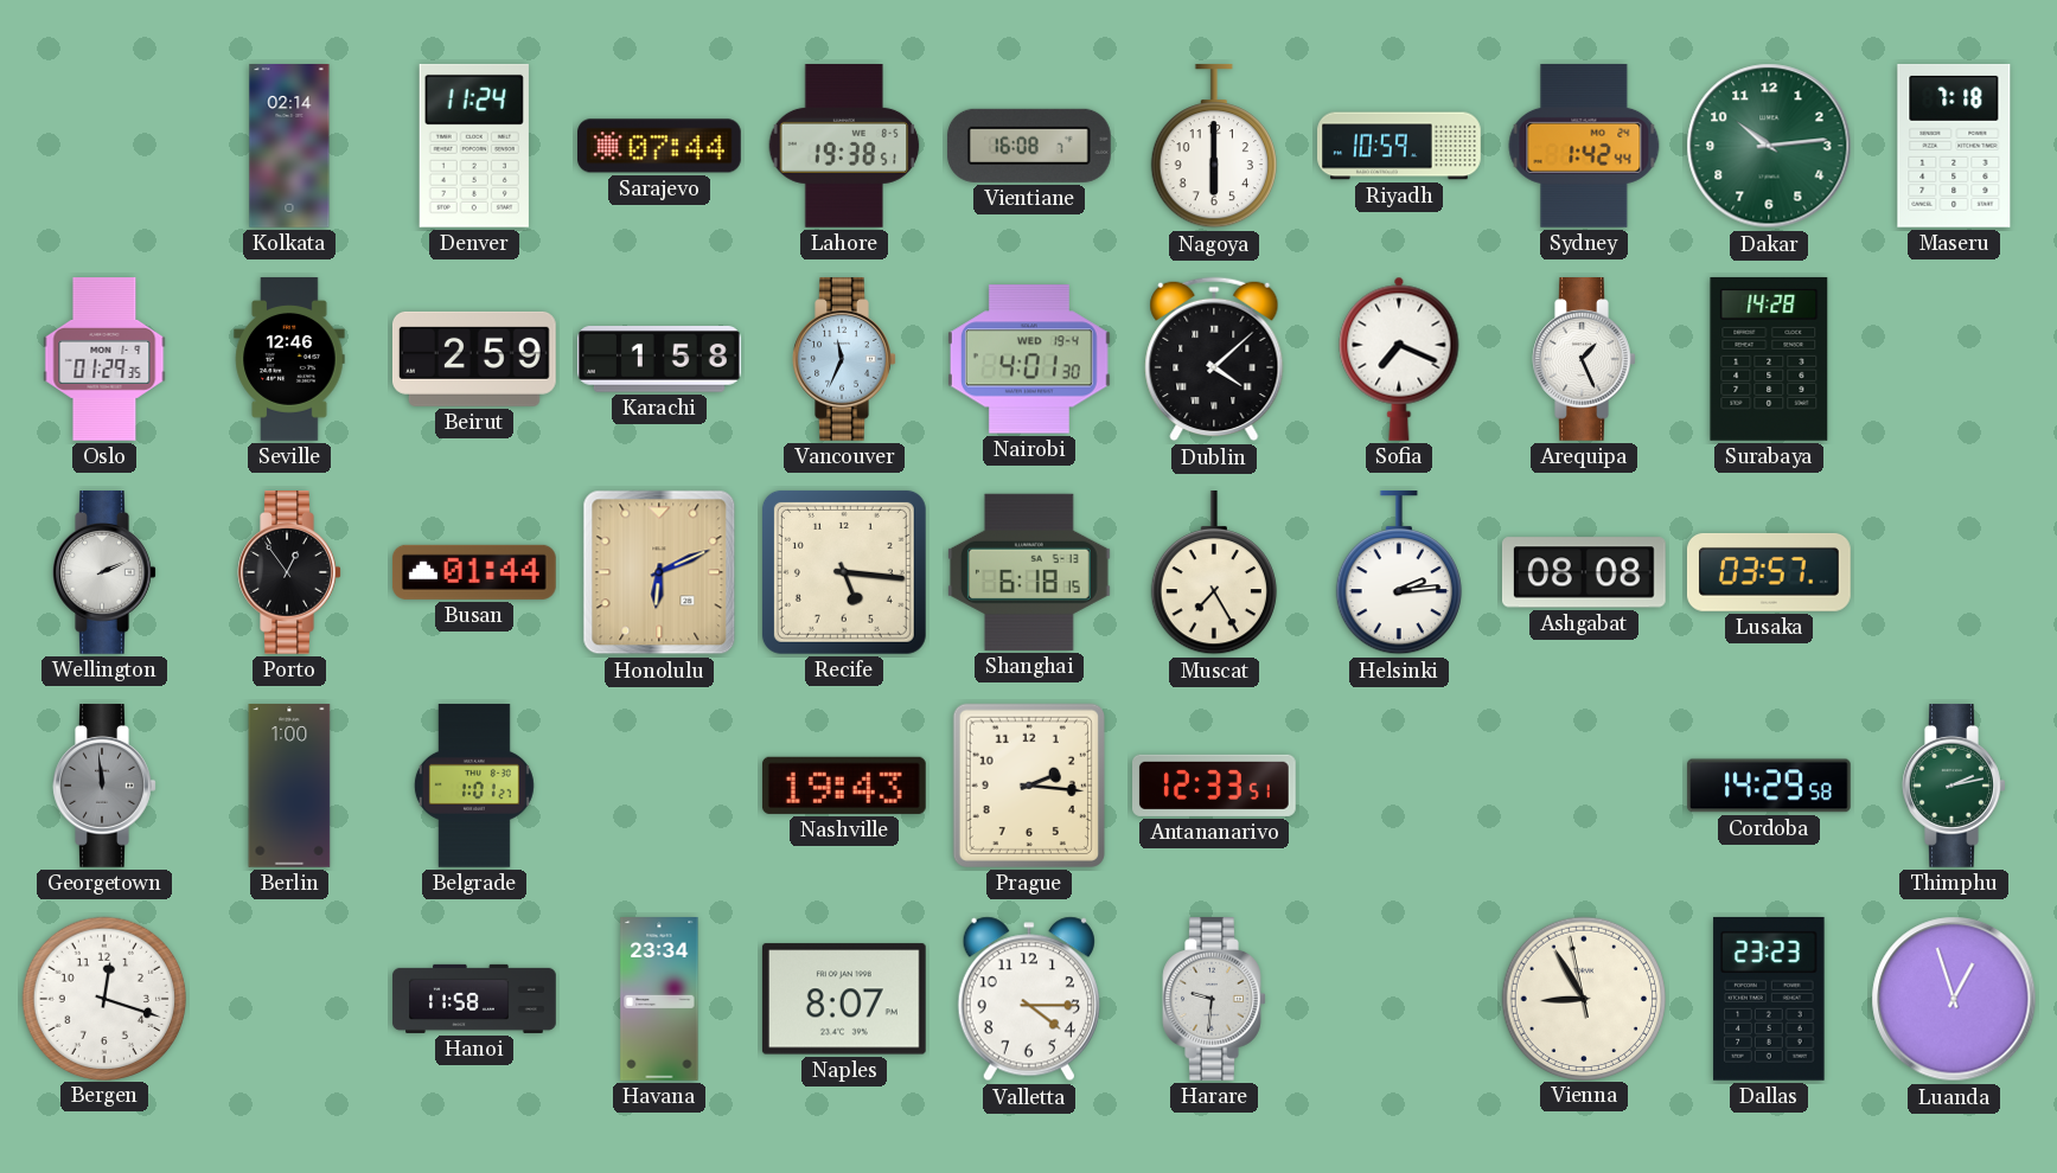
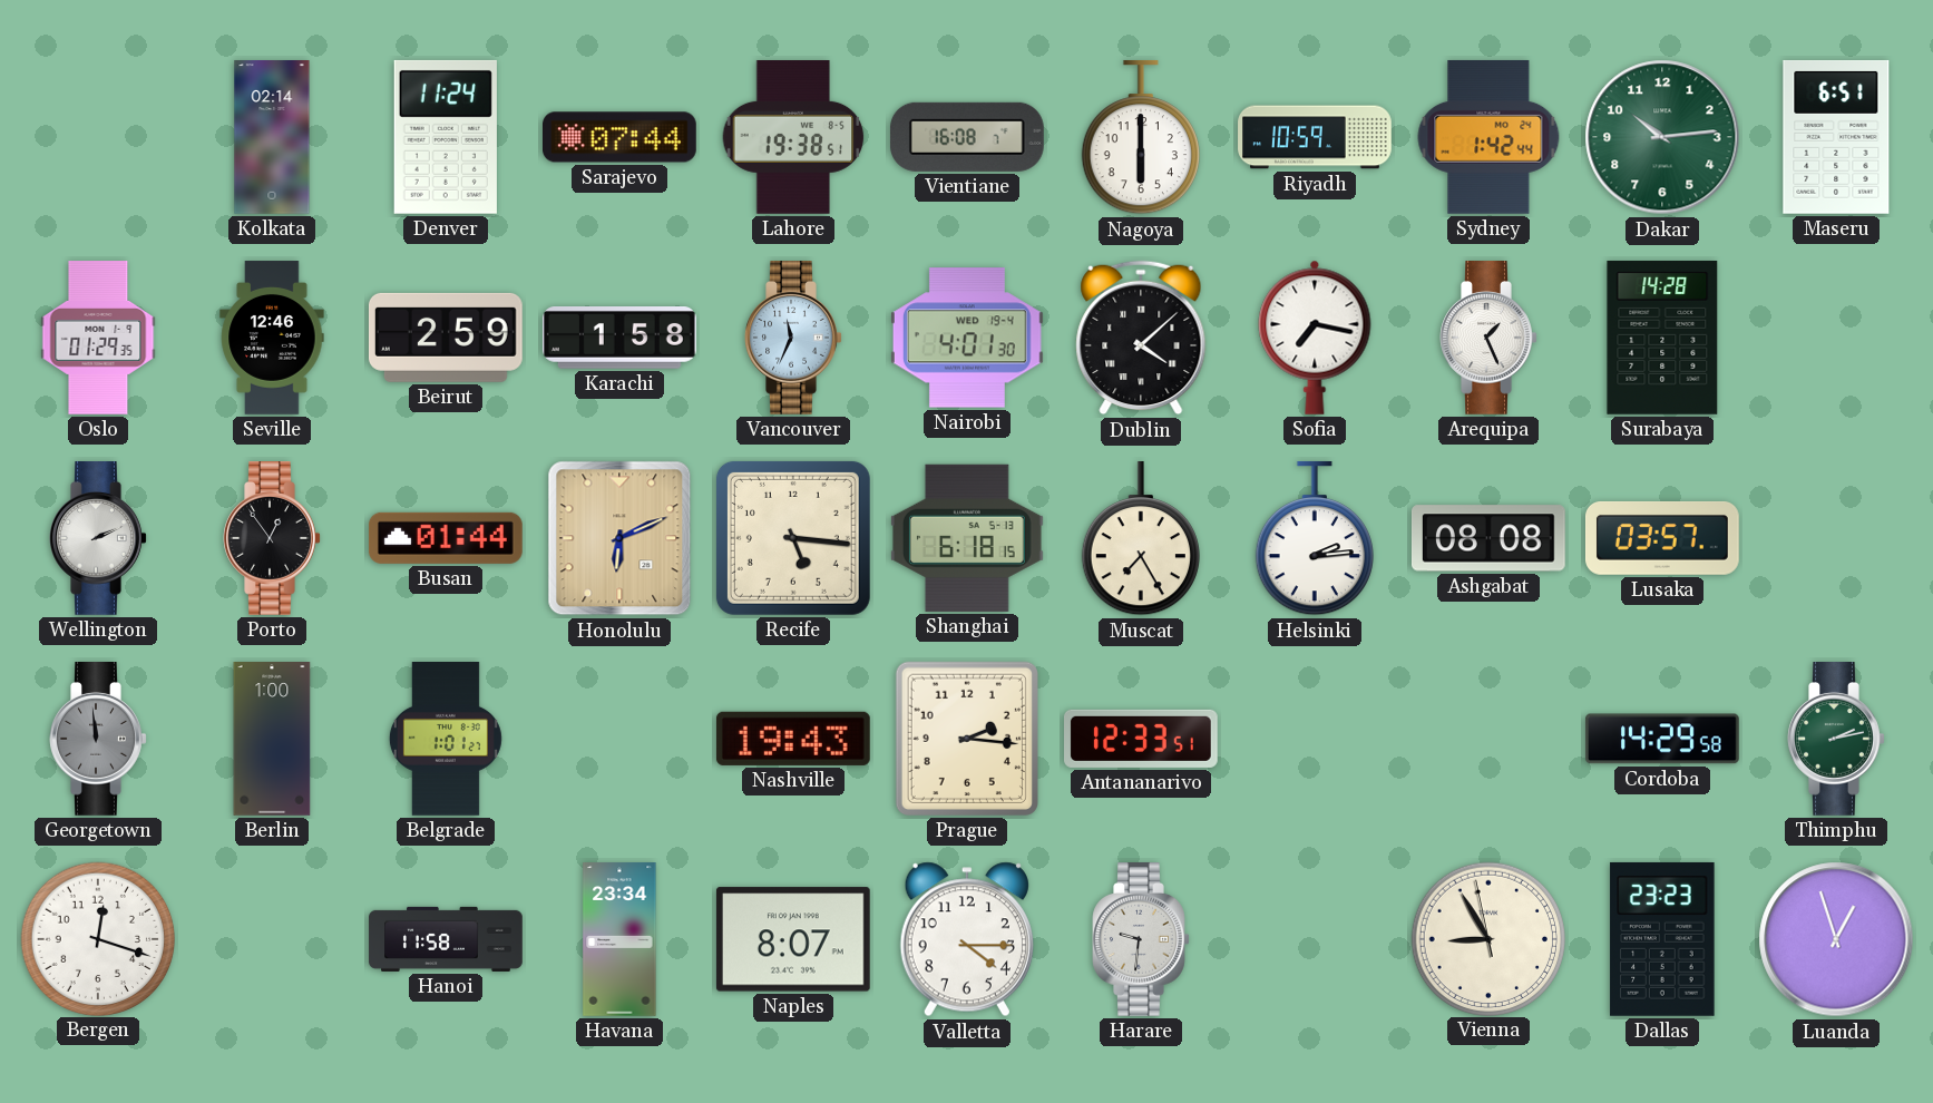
Maseru: 7:18 -> 6:51
Sofia: 7:19 -> 7:17
